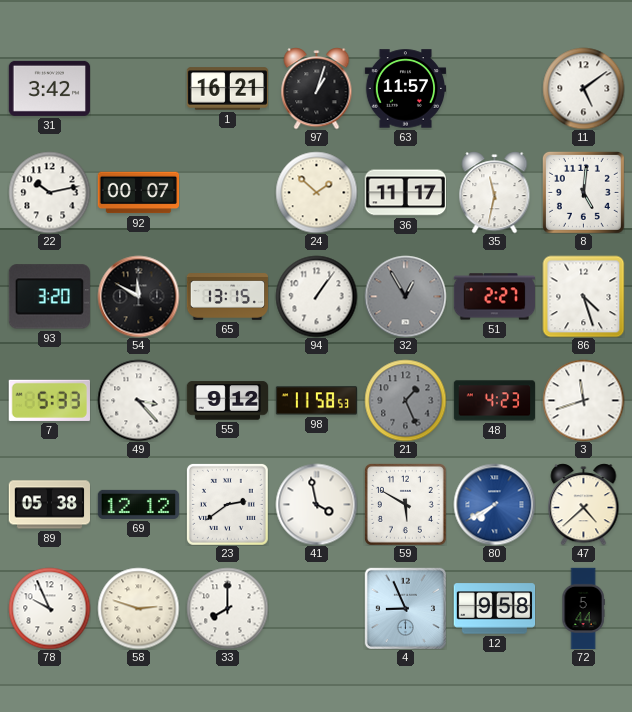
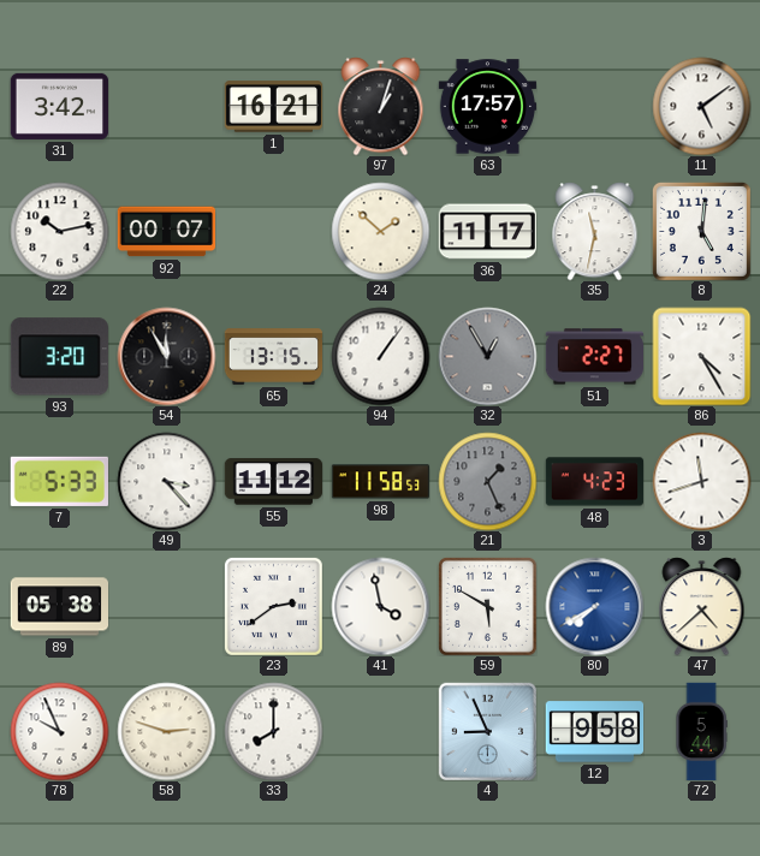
63: 11:57 -> 17:57
54: 11:50 -> 11:55
86: 4:27 -> 4:25
55: 9:12 -> 11:12
69: 12:12 -> none
